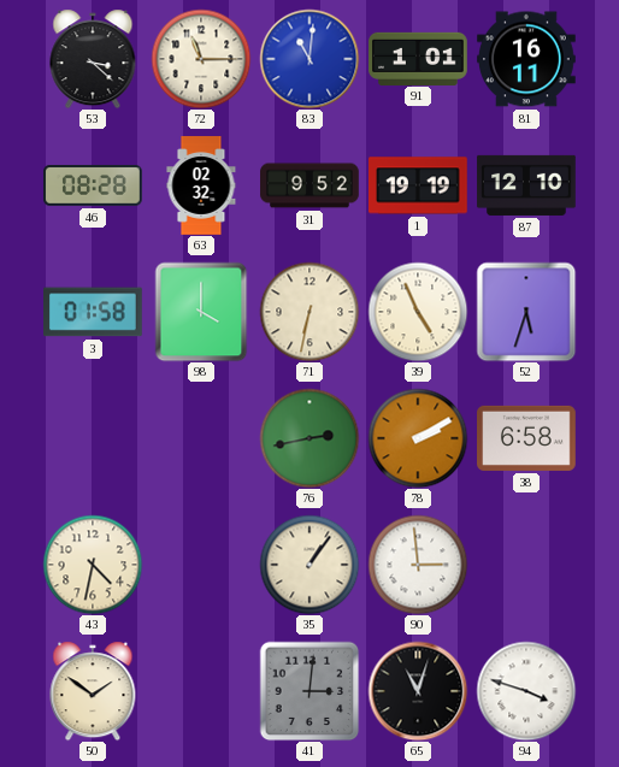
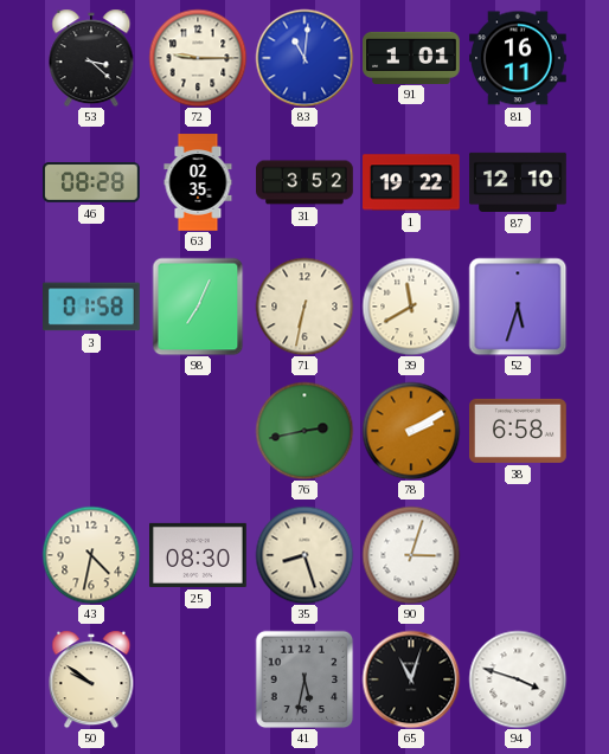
72: 11:15 -> 9:15
63: 02:32 -> 02:35
31: 9:52 -> 3:52
1: 19:19 -> 19:22
98: 4:00 -> 7:04
39: 4:56 -> 11:40
25: none -> 08:30
35: 1:06 -> 8:27
90: 2:59 -> 3:03
50: 1:51 -> 9:51
41: 3:01 -> 5:32
